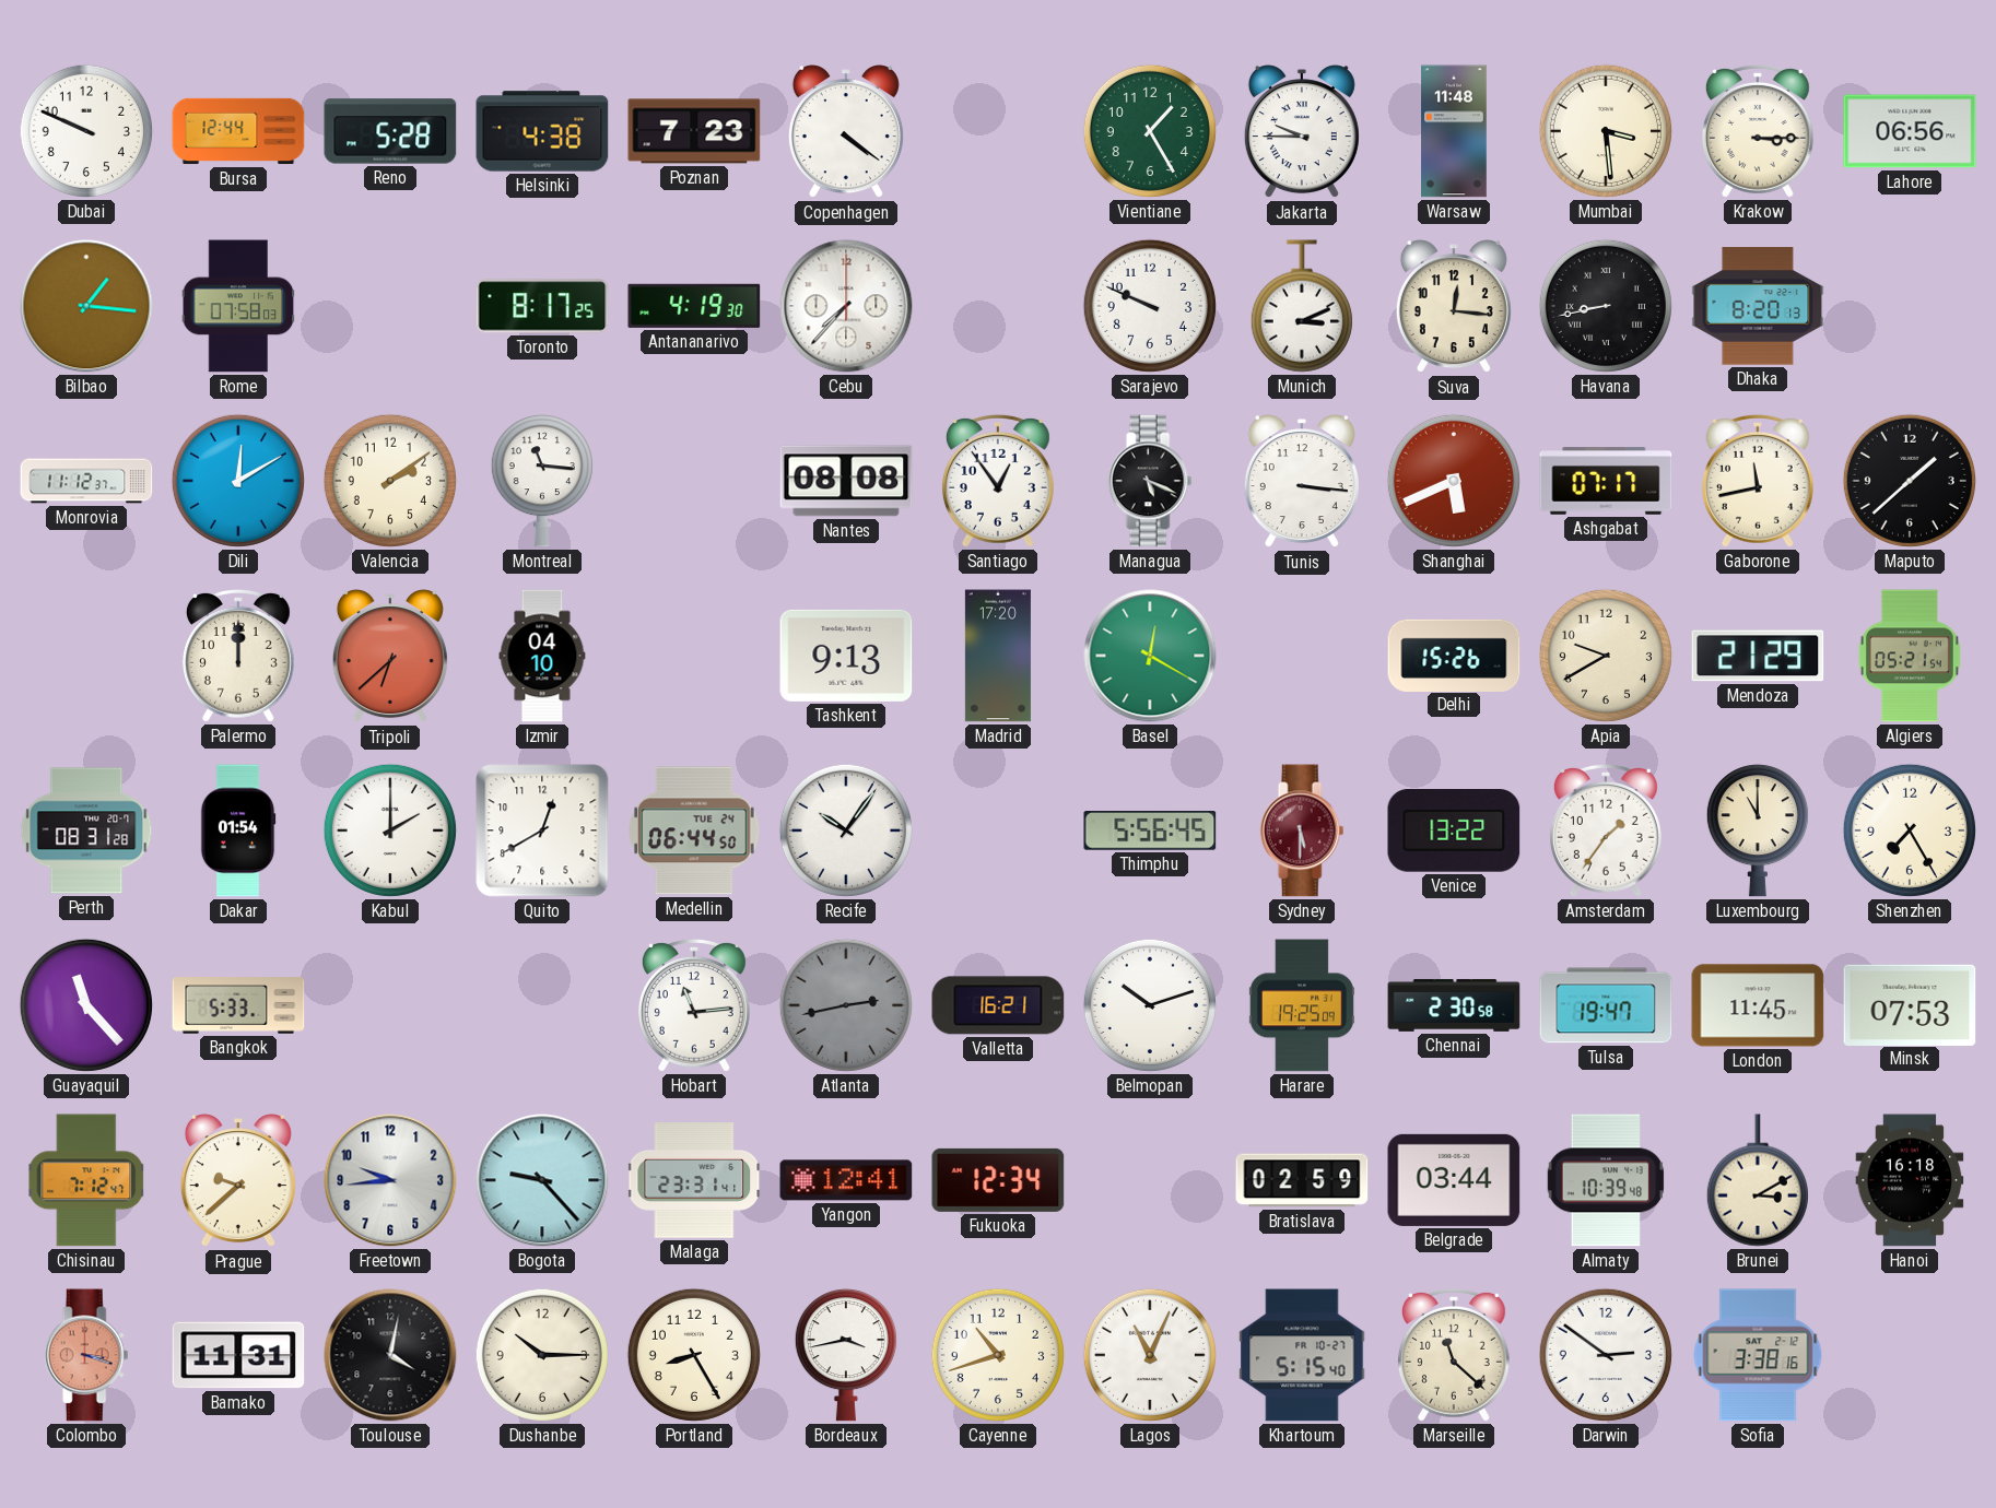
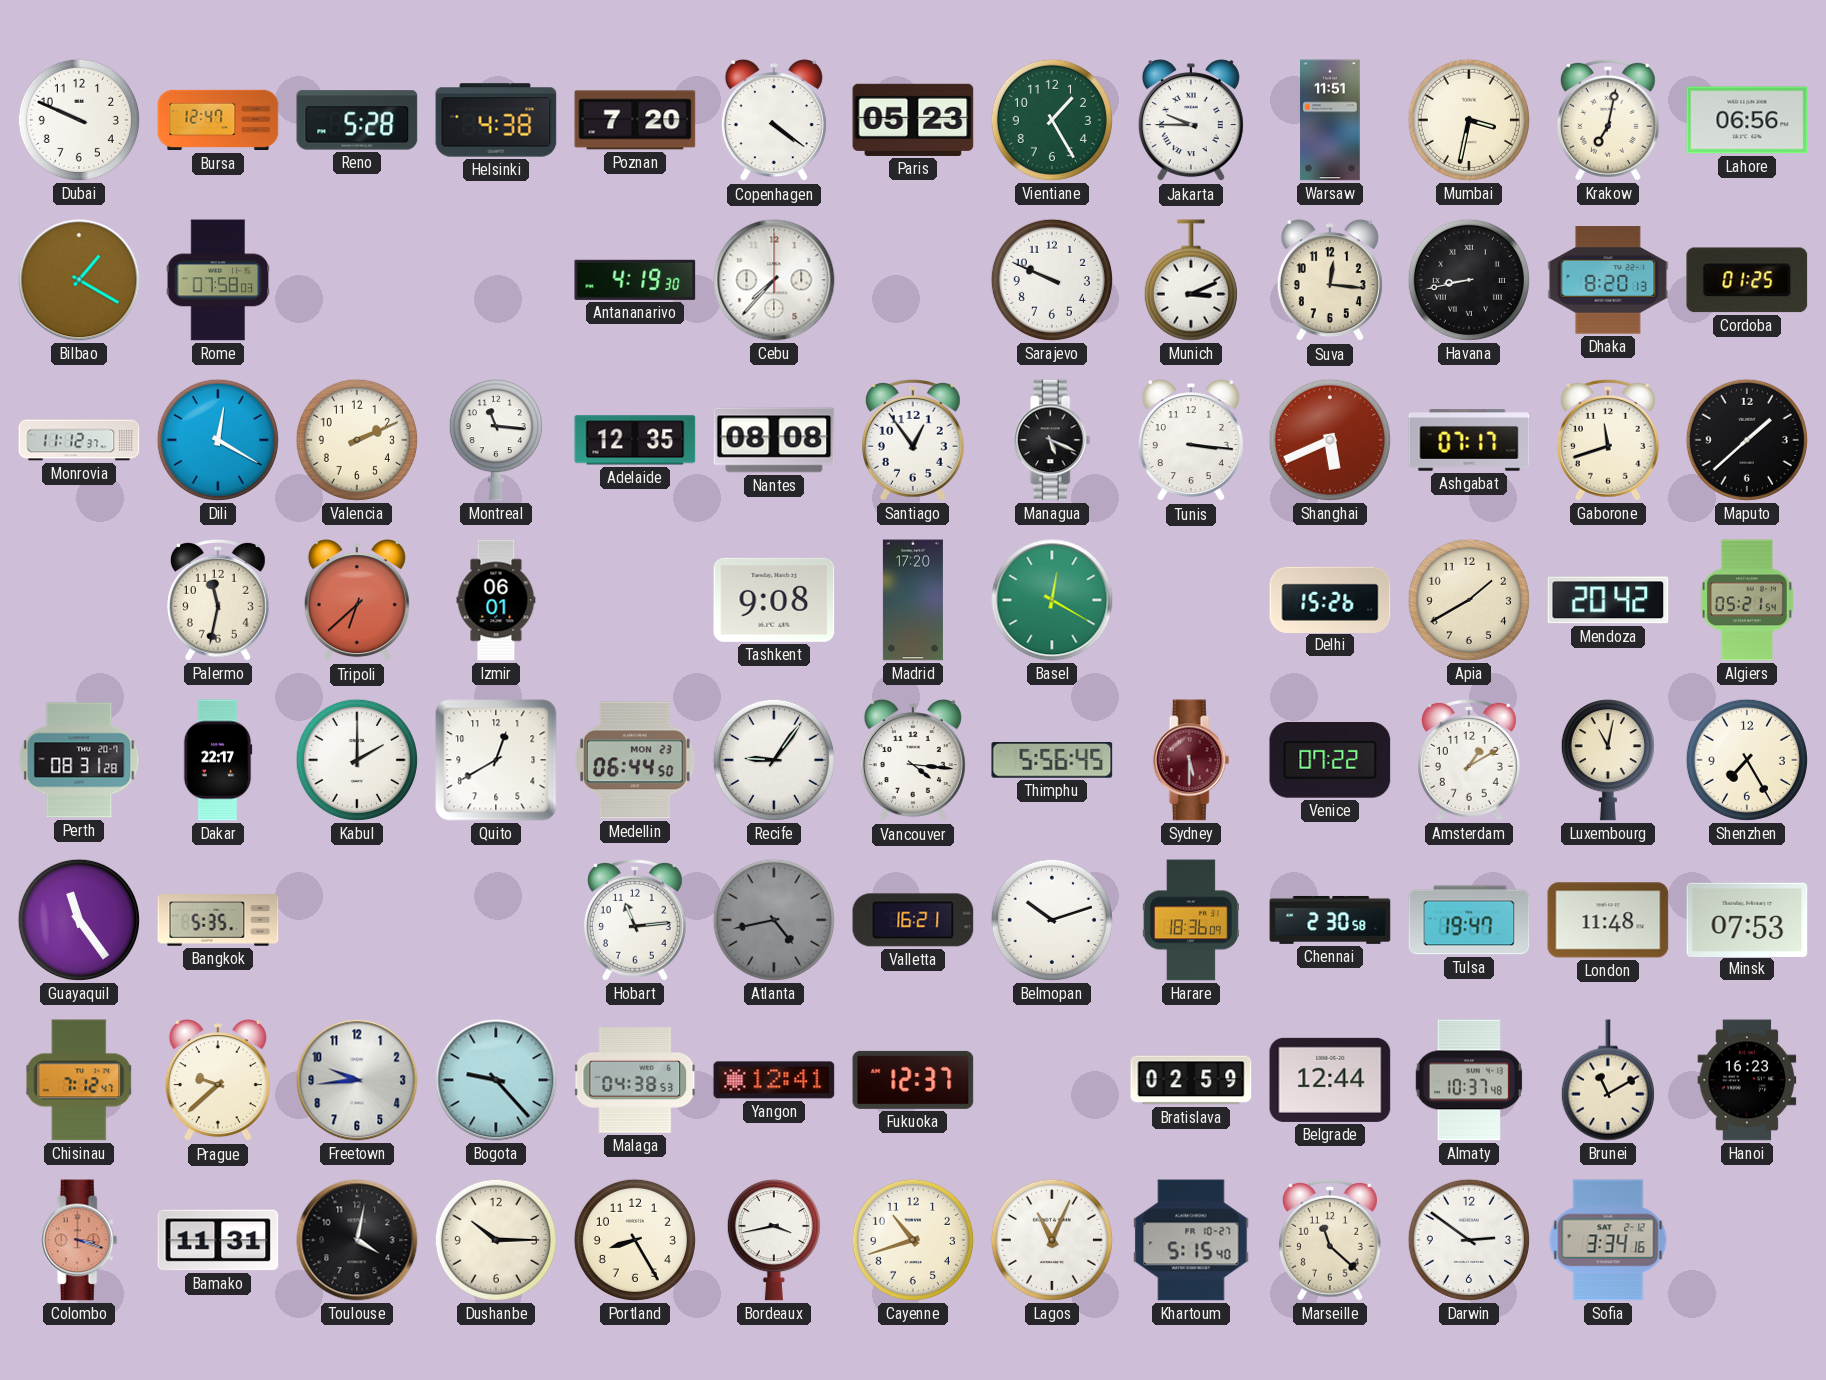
Bursa: 12:44 -> 12:47
Poznan: 7:23 -> 7:20
Paris: none -> 05:23
Warsaw: 11:48 -> 11:51
Mumbai: 3:29 -> 3:32
Krakow: 3:15 -> 7:02
Bilbao: 1:16 -> 1:20
Toronto: 8:17 -> none
Cordoba: none -> 01:25
Dili: 12:10 -> 12:20
Valencia: 2:09 -> 2:11
Adelaide: none -> 12:35
Gaborone: 11:43 -> 11:42
Palermo: 12:00 -> 11:32
Izmir: 04:10 -> 06:01
Tashkent: 9:13 -> 9:08
Apia: 9:40 -> 1:40
Mendoza: 21:29 -> 20:42
Dakar: 01:54 -> 22:17
Medellin date: TUE 24 -> MON 23
Recife: 10:06 -> 9:06
Vancouver: none -> 4:16
Venice: 13:22 -> 07:22
Amsterdam: 1:36 -> 1:10
Luxembourg: 11:00 -> 11:02
Guayaquil: 11:23 -> 11:24
Bangkok: 5:33 -> 5:35
Atlanta: 2:43 -> 4:43
Harare: 19:25 -> 18:36
London: 11:45 -> 11:48
Malaga: 23:31 -> 04:38
Fukuoka: 12:34 -> 12:37
Belgrade: 03:44 -> 12:44
Almaty: 10:39 -> 10:37
Brunei: 3:10 -> 11:10
Hanoi: 16:18 -> 16:23
Sofia: 3:38 -> 3:34
